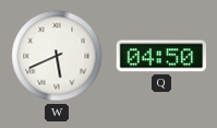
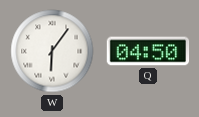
W: 5:41 -> 6:06
